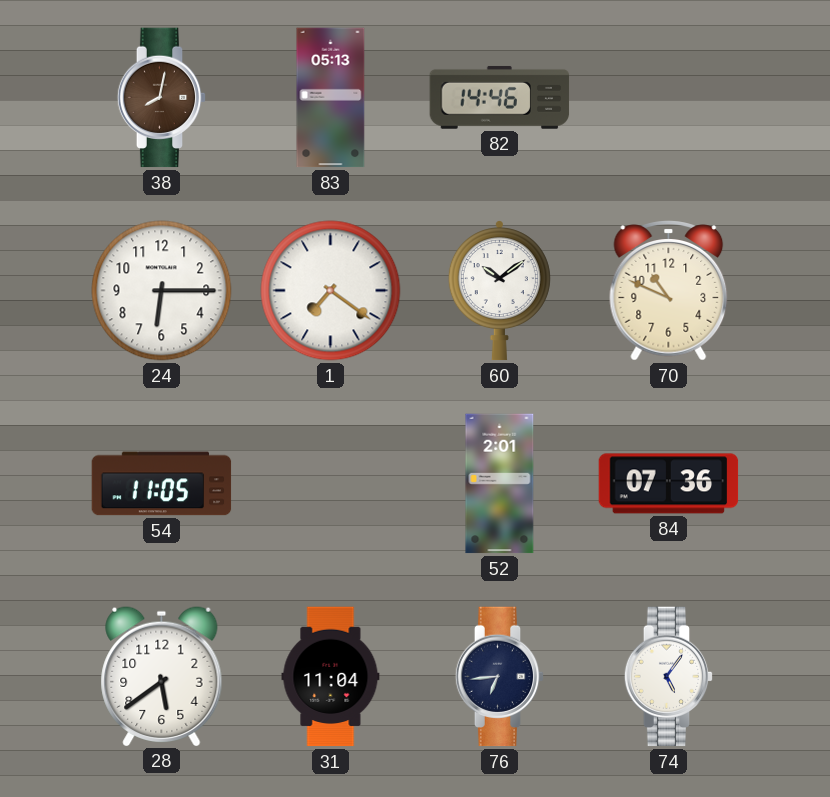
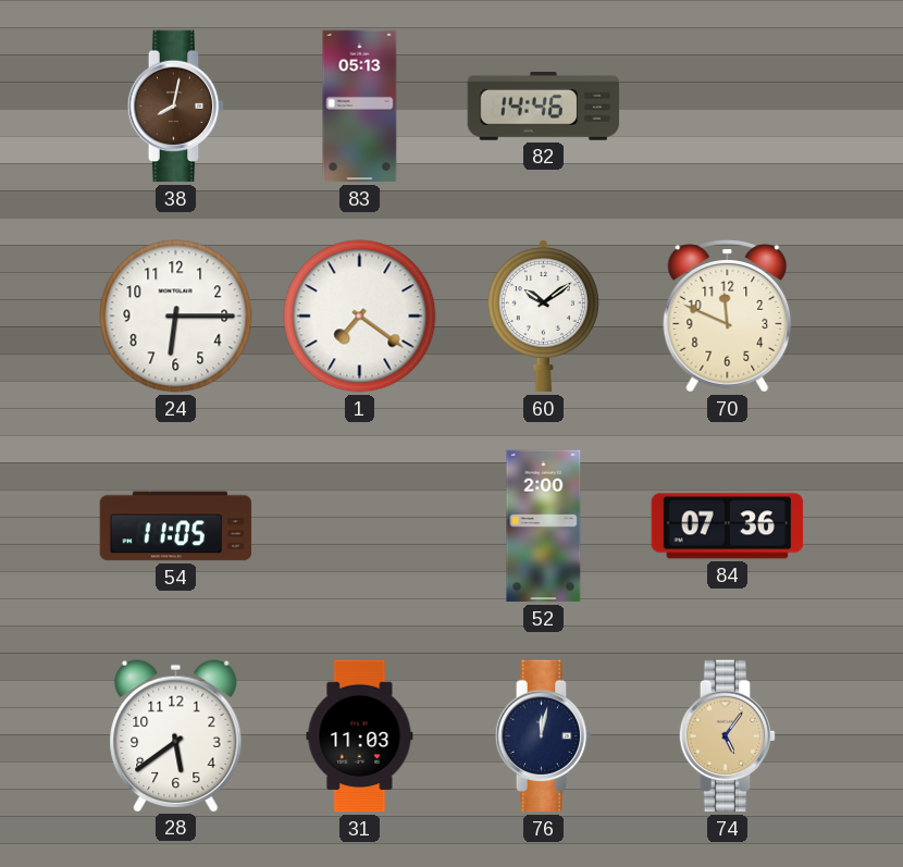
70: 10:49 -> 11:49
52: 2:01 -> 2:00
31: 11:04 -> 11:03
76: 6:44 -> 12:02
74 dial: white -> champagne
